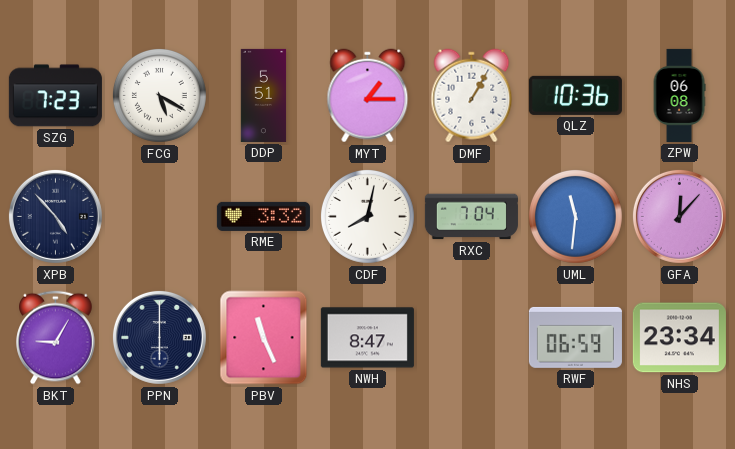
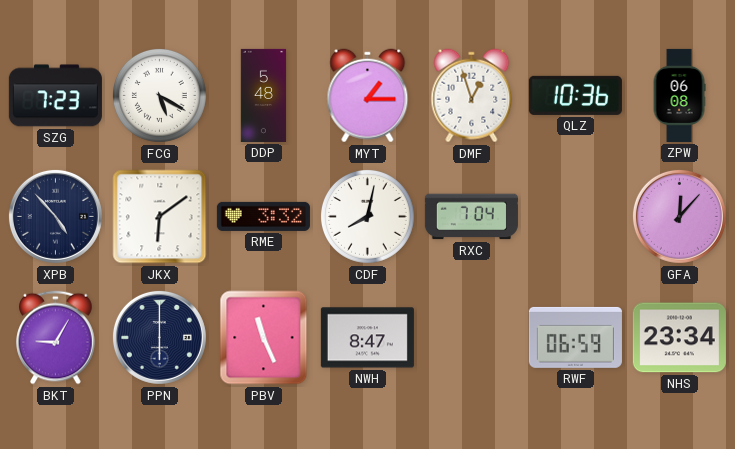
DDP: 5:51 -> 5:48
DMF: 1:05 -> 12:57
JKX: none -> 6:09
UML: 11:31 -> none
